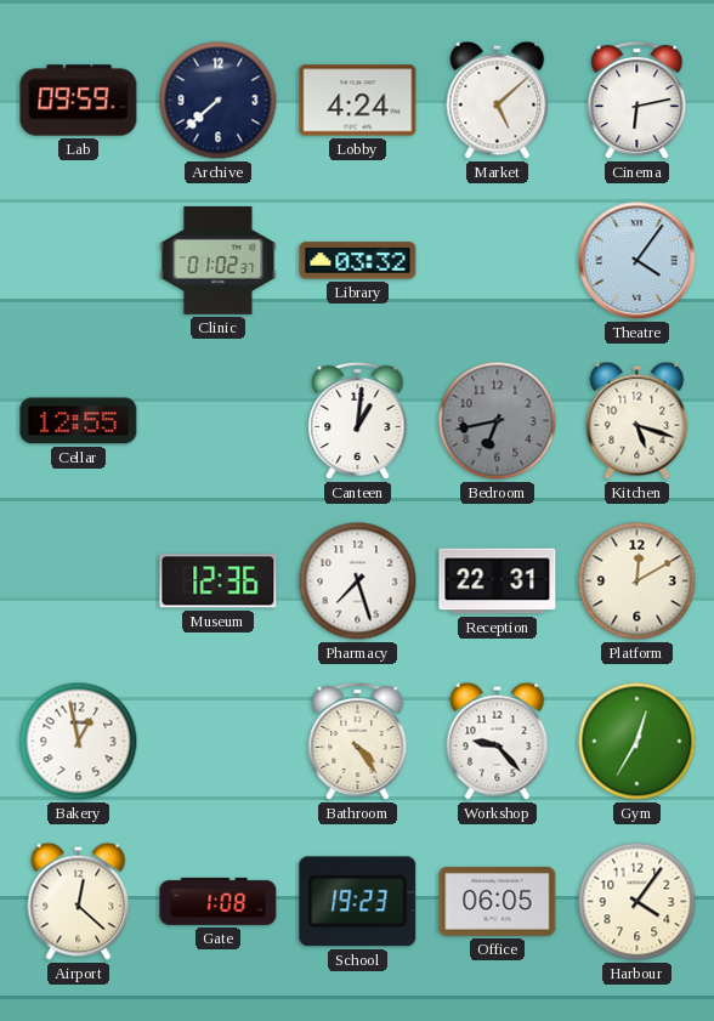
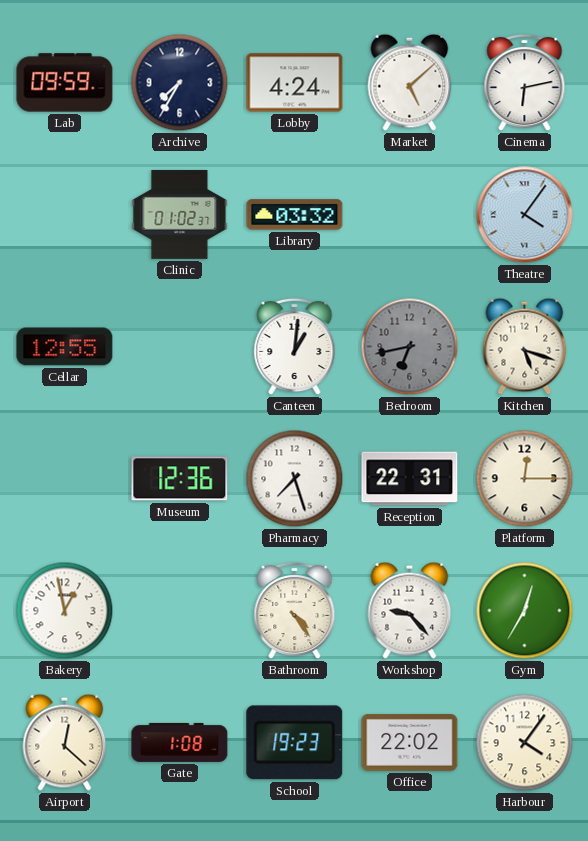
Archive: 7:38 -> 7:35
Platform: 12:10 -> 12:15
Office: 06:05 -> 22:02
